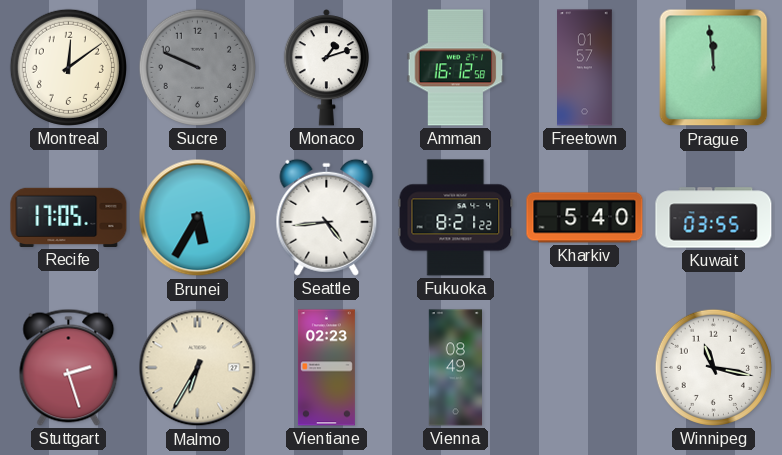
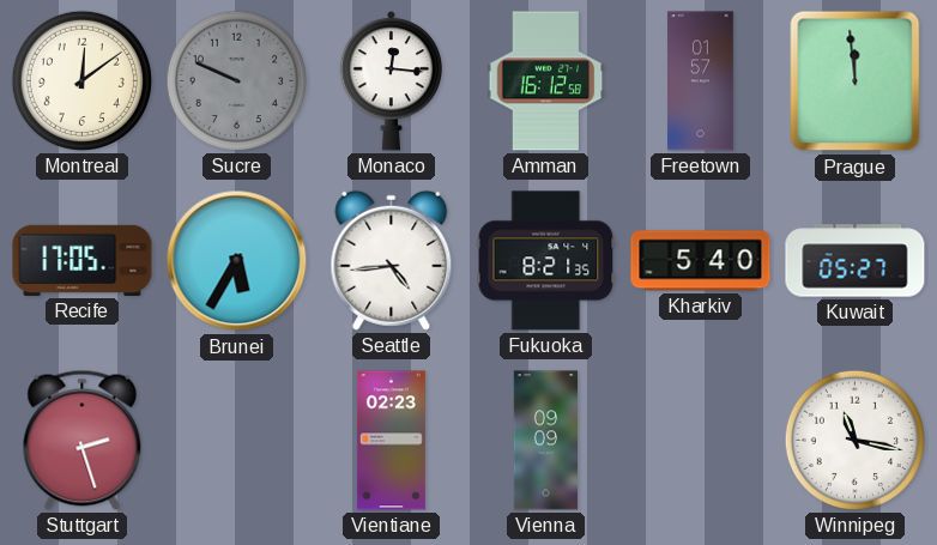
Monaco: 1:12 -> 12:16
Fukuoka: 8:21:22 -> 8:21:35
Kuwait: 03:55 -> 05:27
Malmo: 6:35 -> none
Vienna: 08:49 -> 09:09
